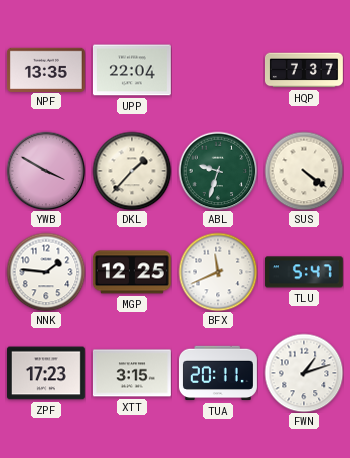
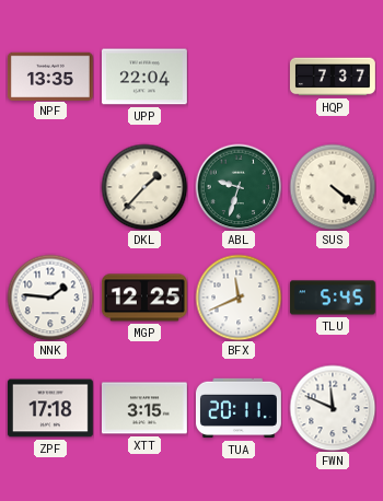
YWB: 3:50 -> none
TLU: 5:47 -> 5:45
ZPF: 17:23 -> 17:18
FWN: 1:12 -> 11:49
